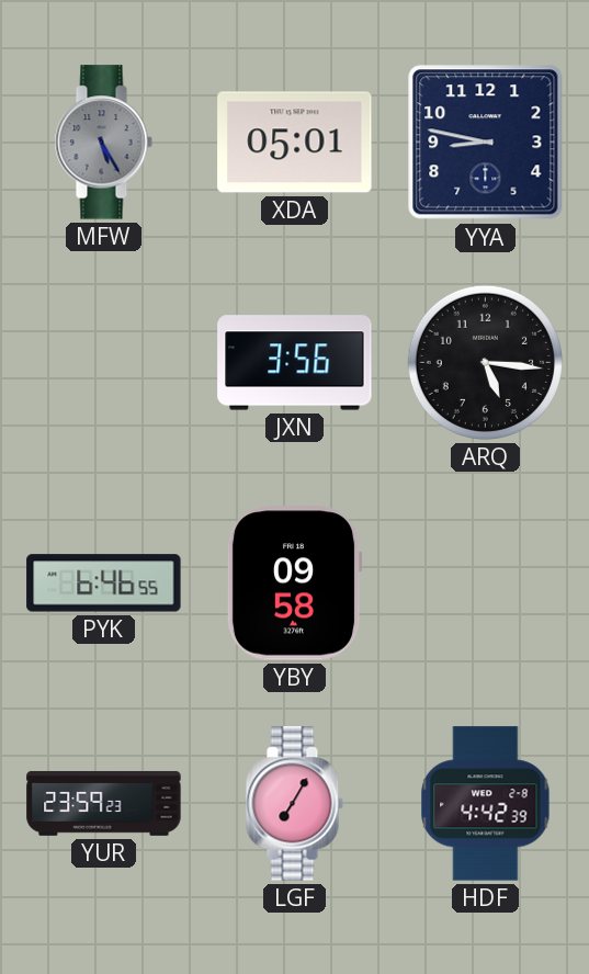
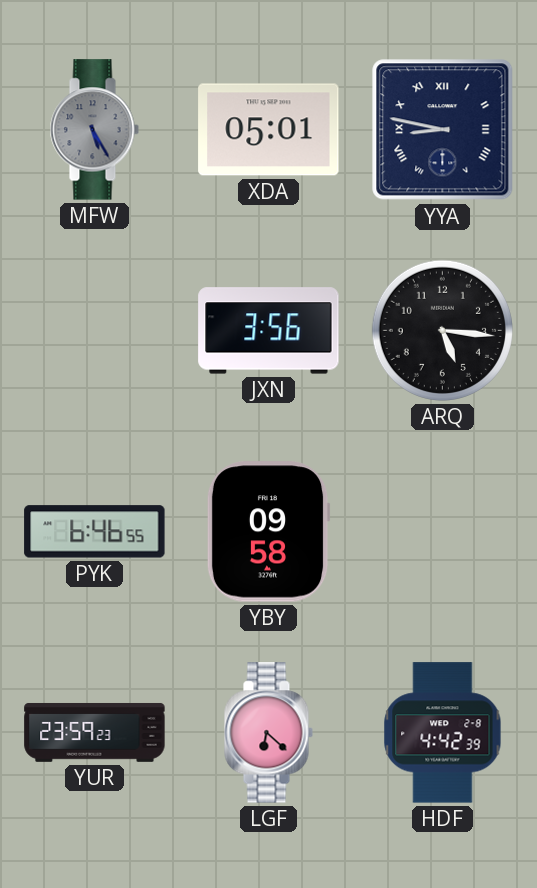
YYA numerals: Arabic -> Roman
LGF: 7:05 -> 6:22
